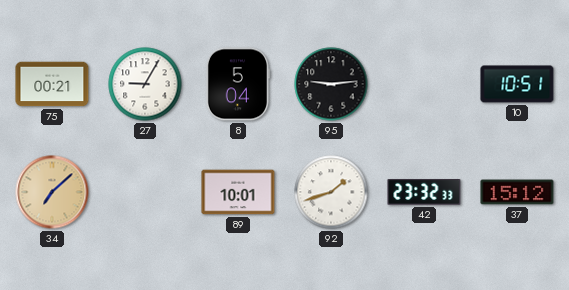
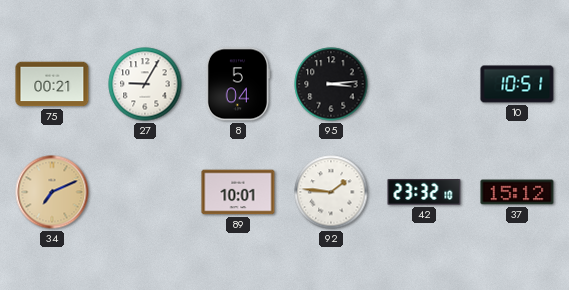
95: 9:14 -> 3:14
34: 7:08 -> 7:11
92: 1:42 -> 1:46
42: 23:32:33 -> 23:32:10
